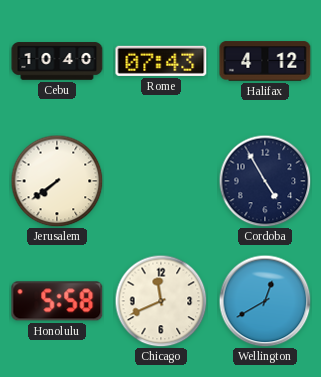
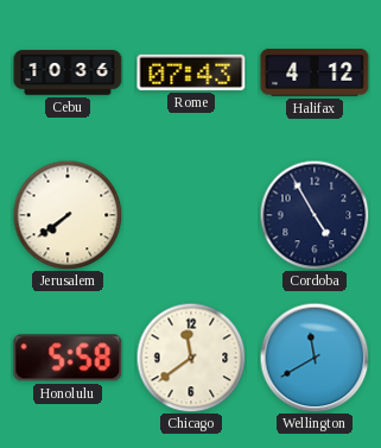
Cebu: 10:40 -> 10:36
Chicago: 11:41 -> 11:39
Wellington: 12:40 -> 11:40
